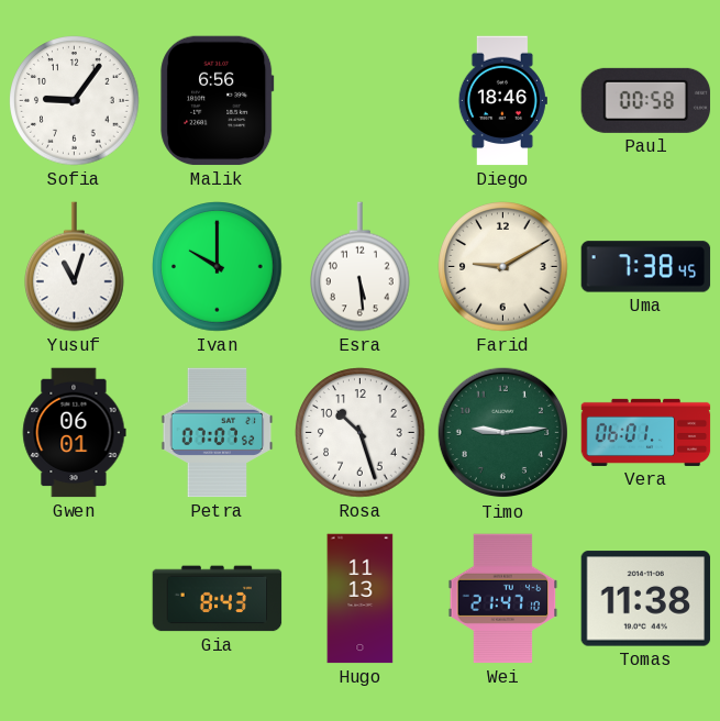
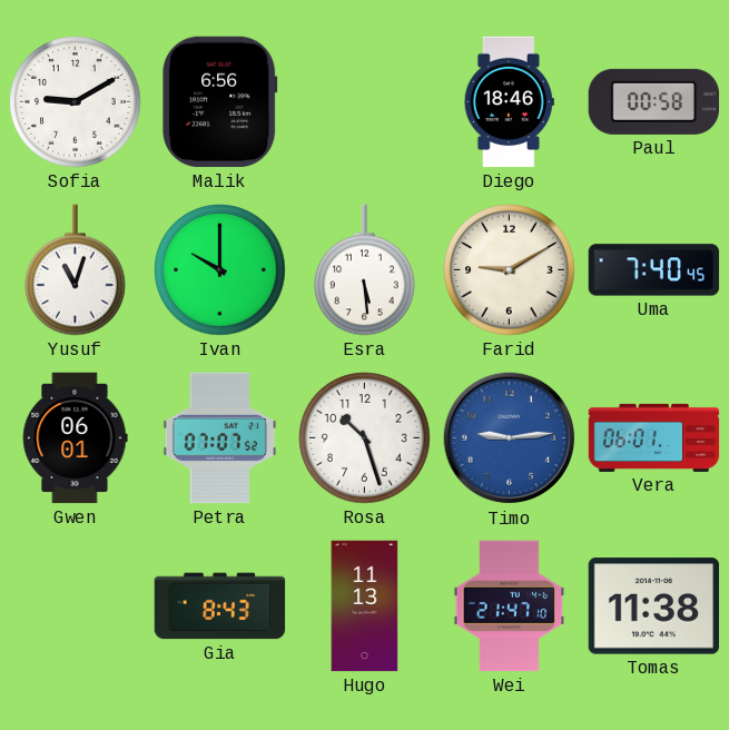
Sofia: 9:06 -> 9:10
Uma: 7:38 -> 7:40
Timo dial: green -> blue
